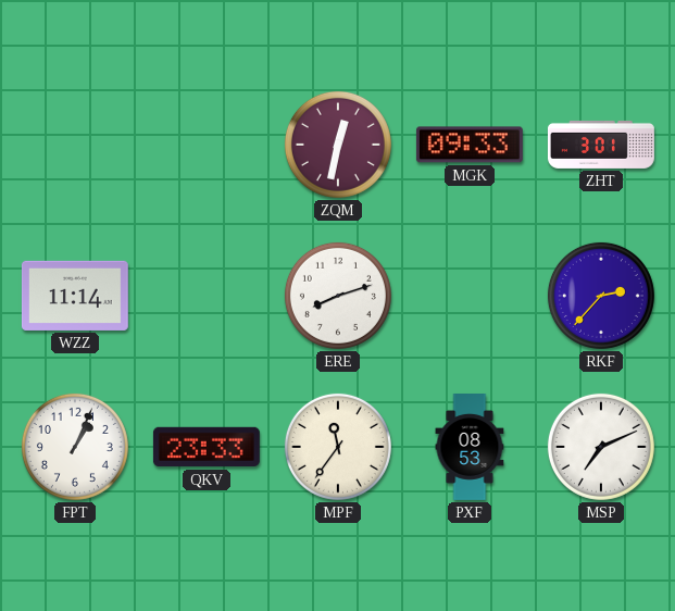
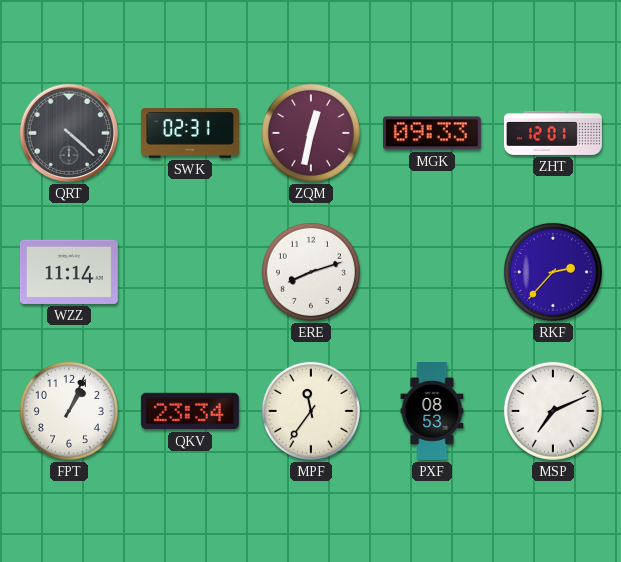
QRT: none -> 4:22
SWK: none -> 02:31
ZHT: 3:01 -> 12:01
QKV: 23:33 -> 23:34
